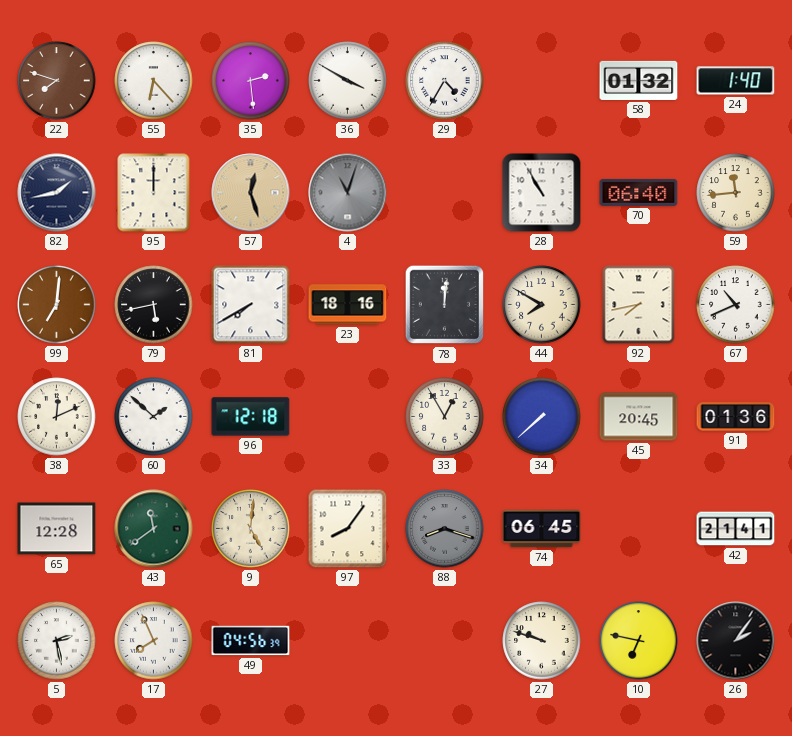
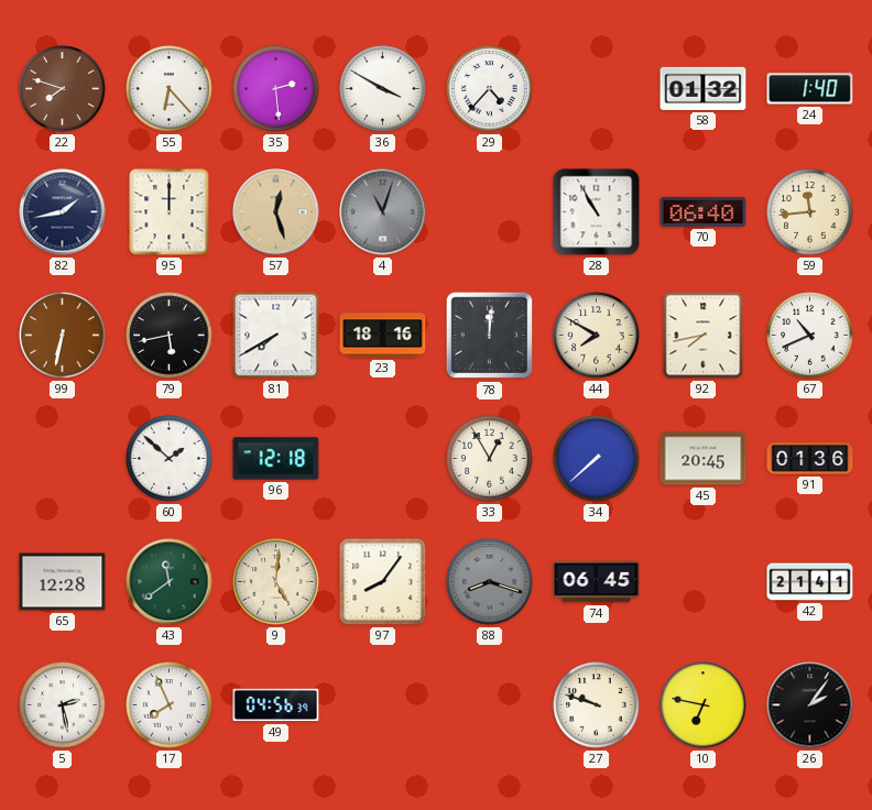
29: 4:35 -> 4:37
99: 7:01 -> 6:32
38: 12:11 -> none
